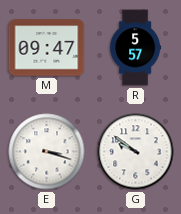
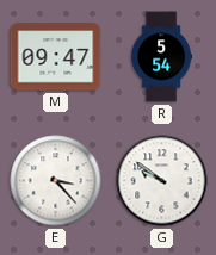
R: 5:57 -> 5:54
E: 3:18 -> 3:23
